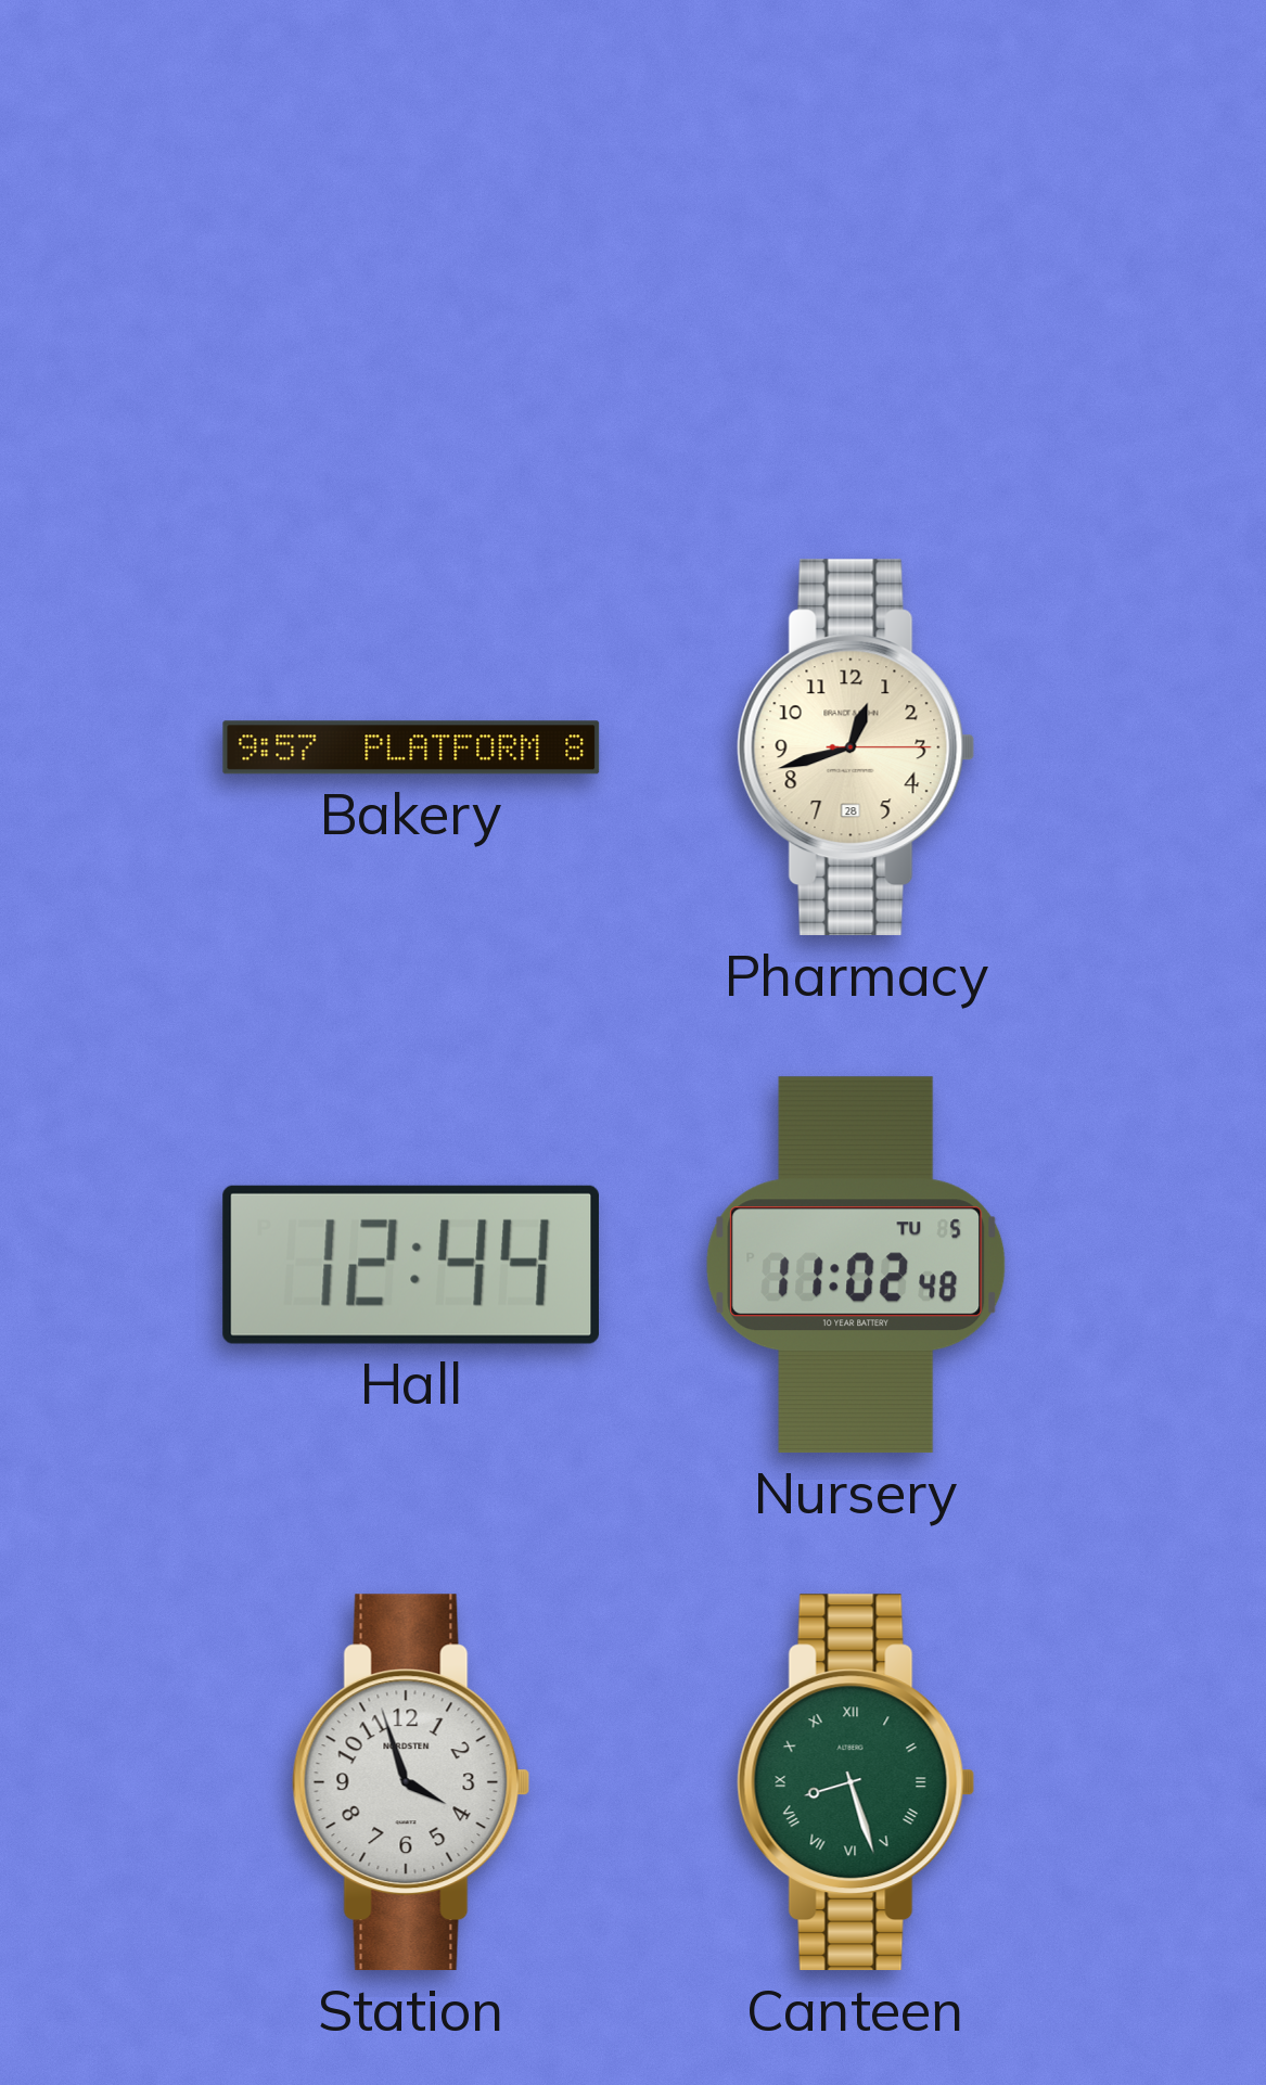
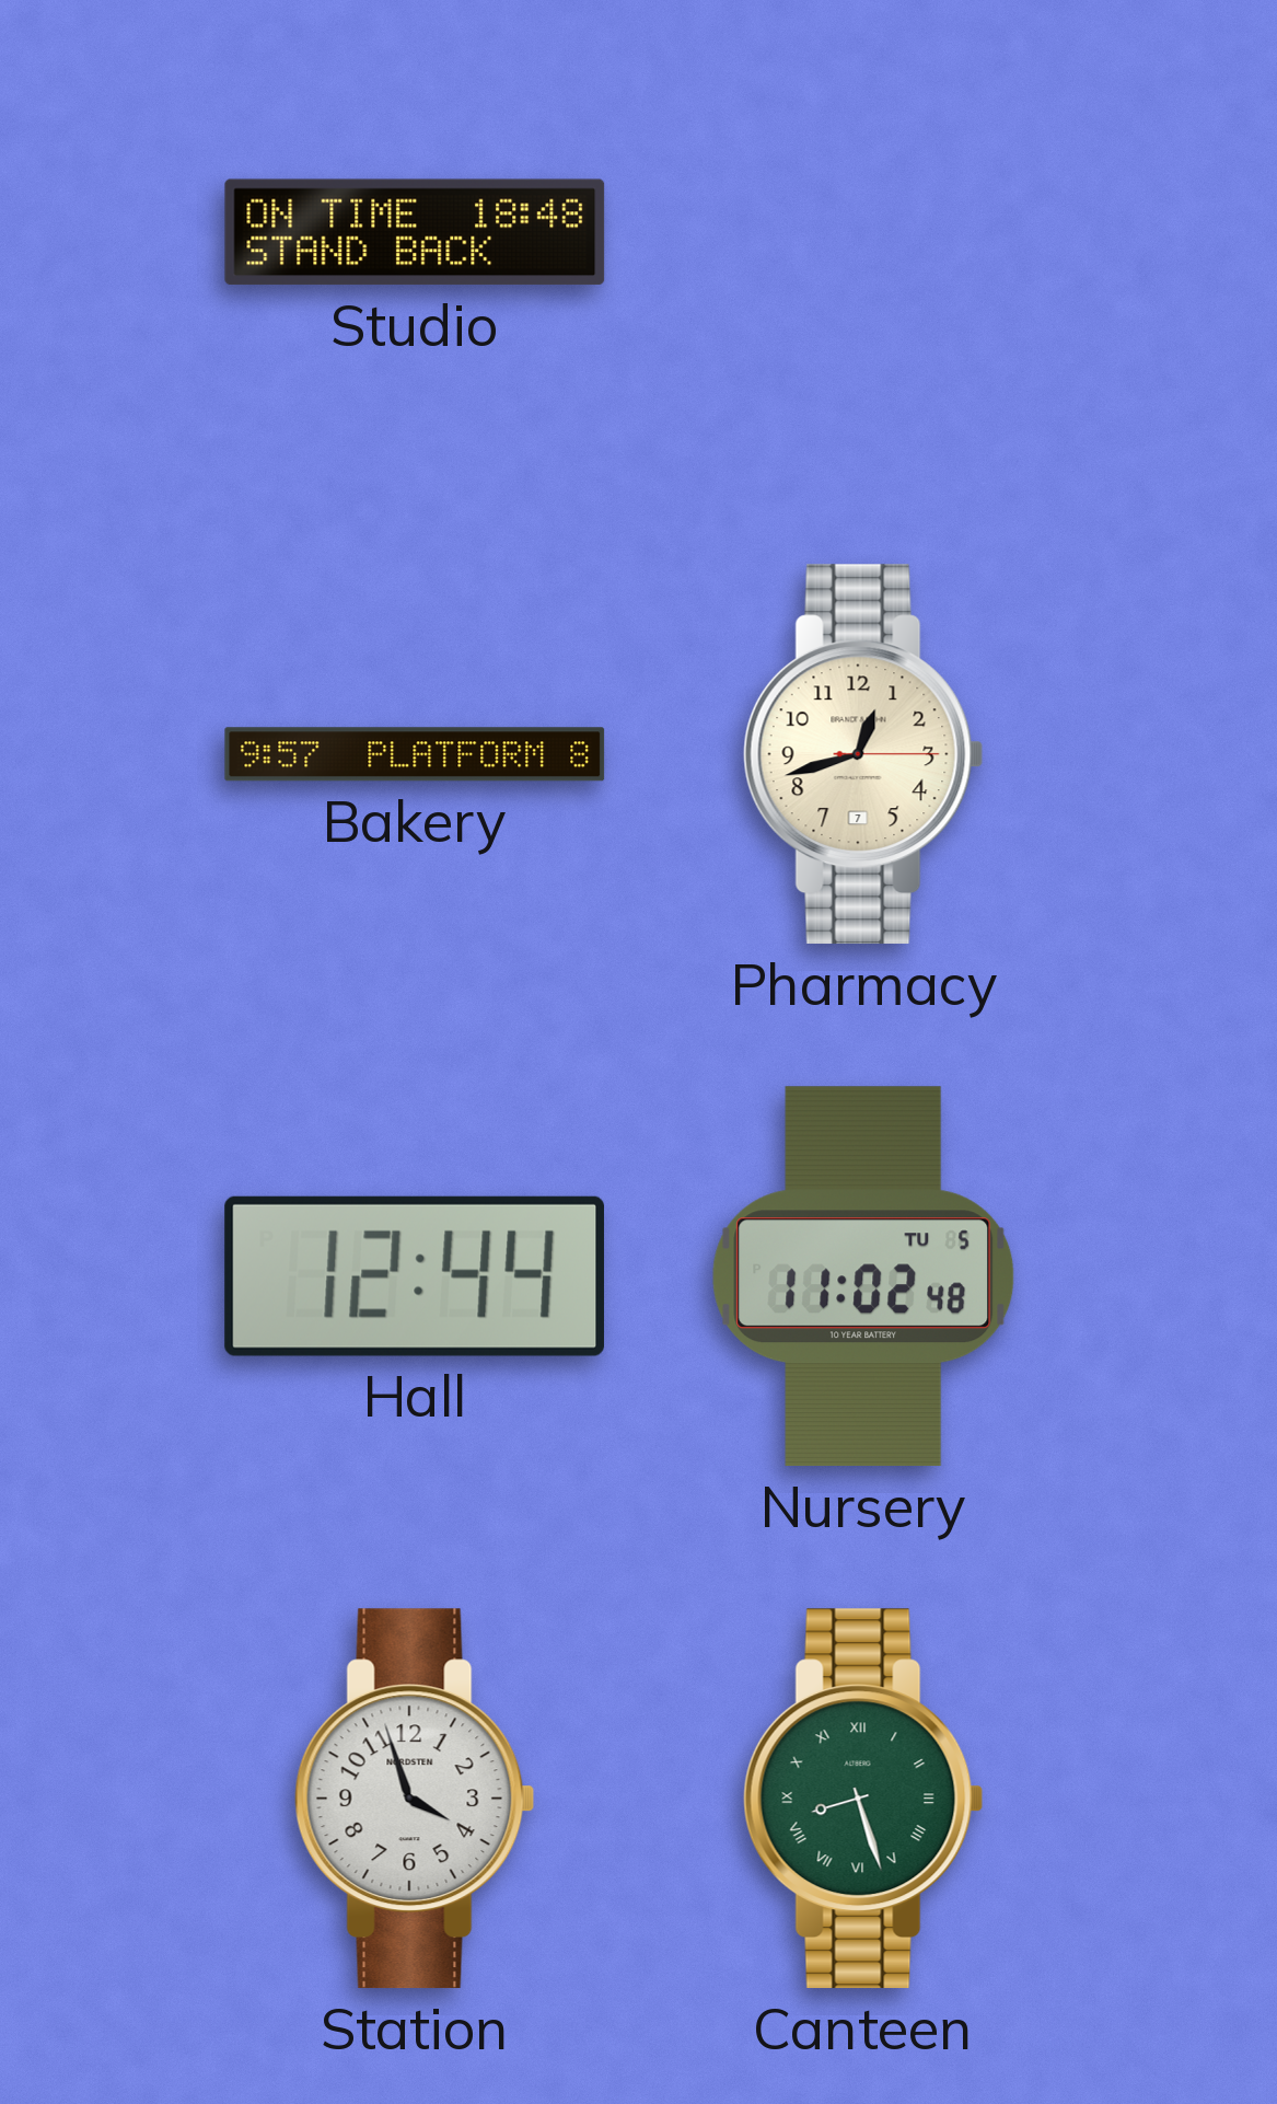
Studio: none -> 18:48
Pharmacy date: 28 -> 7
